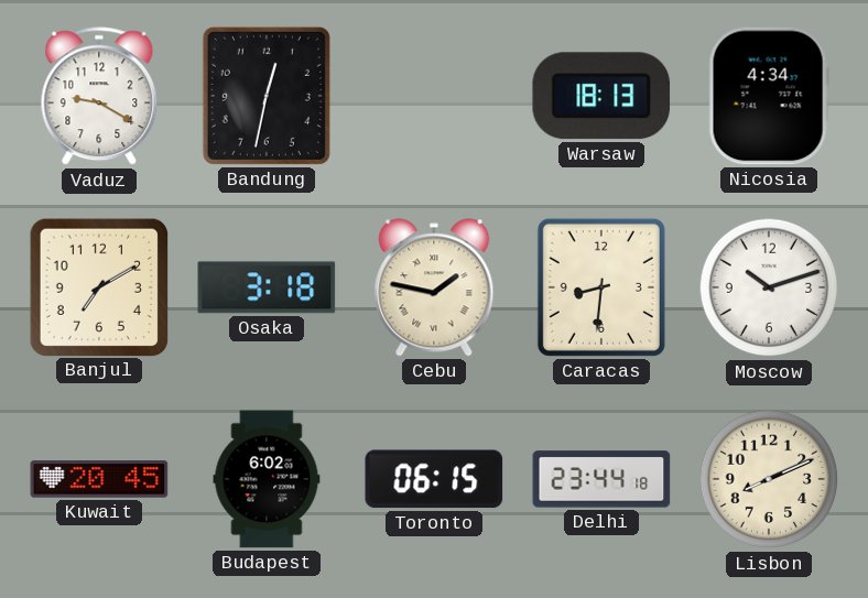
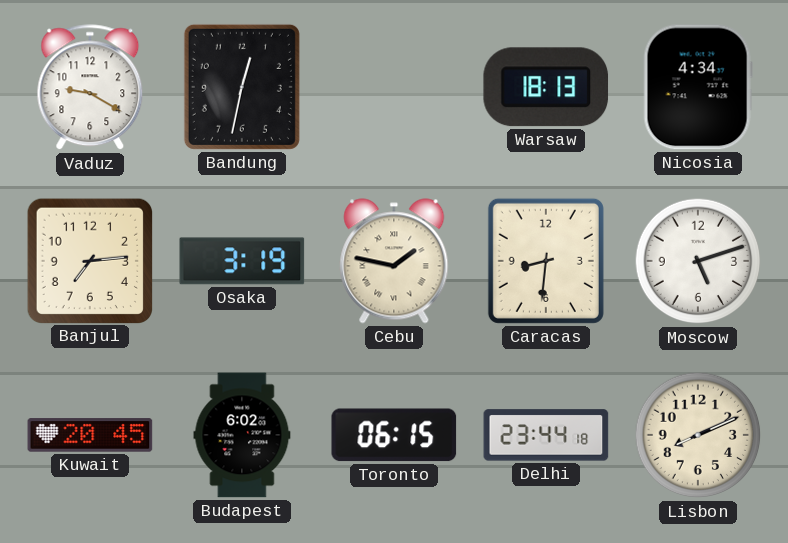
Banjul: 7:10 -> 7:14
Osaka: 3:18 -> 3:19
Moscow: 10:12 -> 5:12
